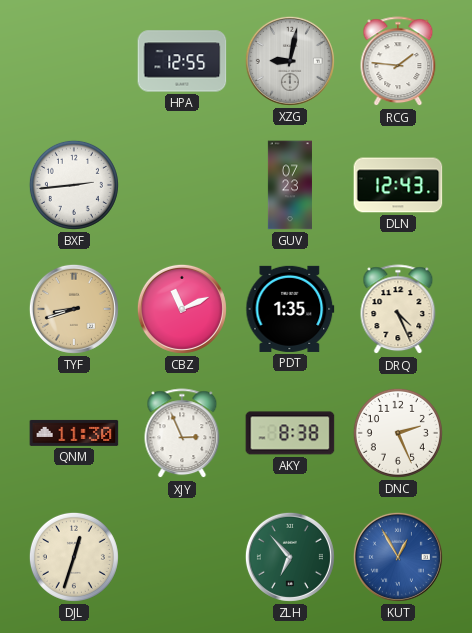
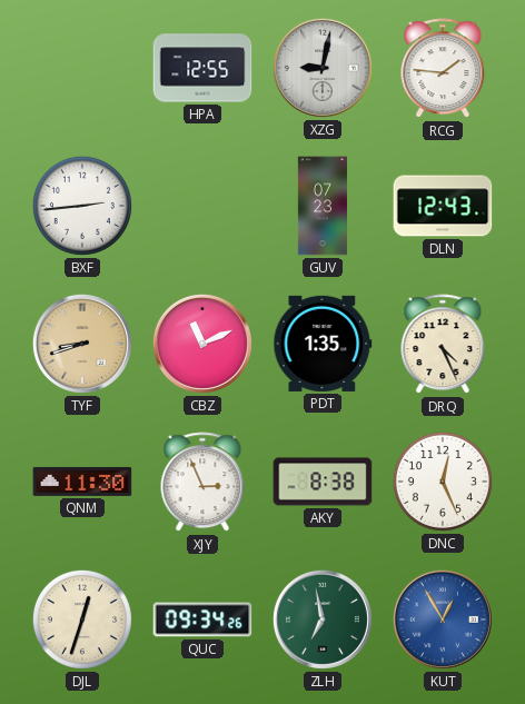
DNC: 2:26 -> 12:26
QUC: none -> 09:34
ZLH: 6:53 -> 6:58
